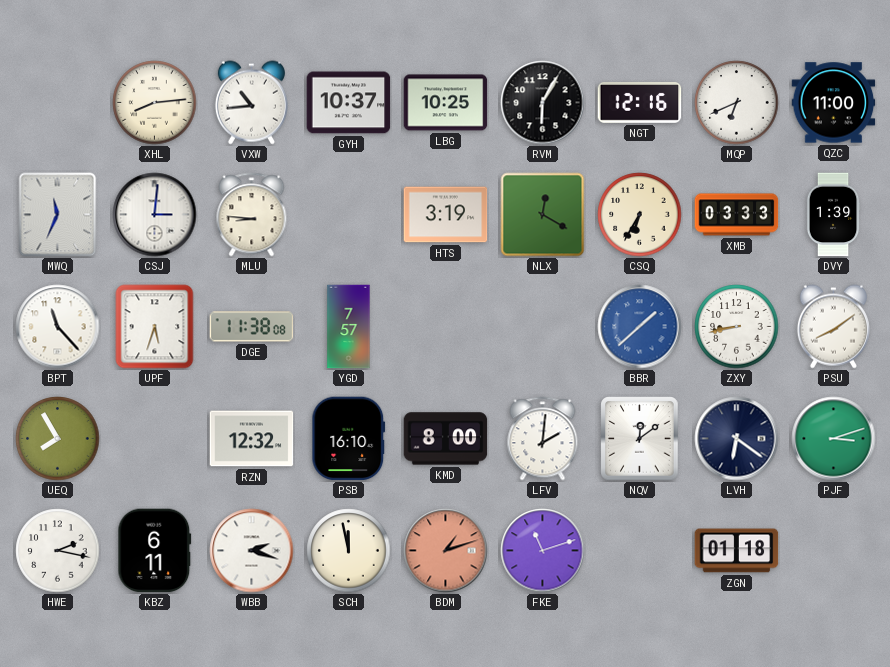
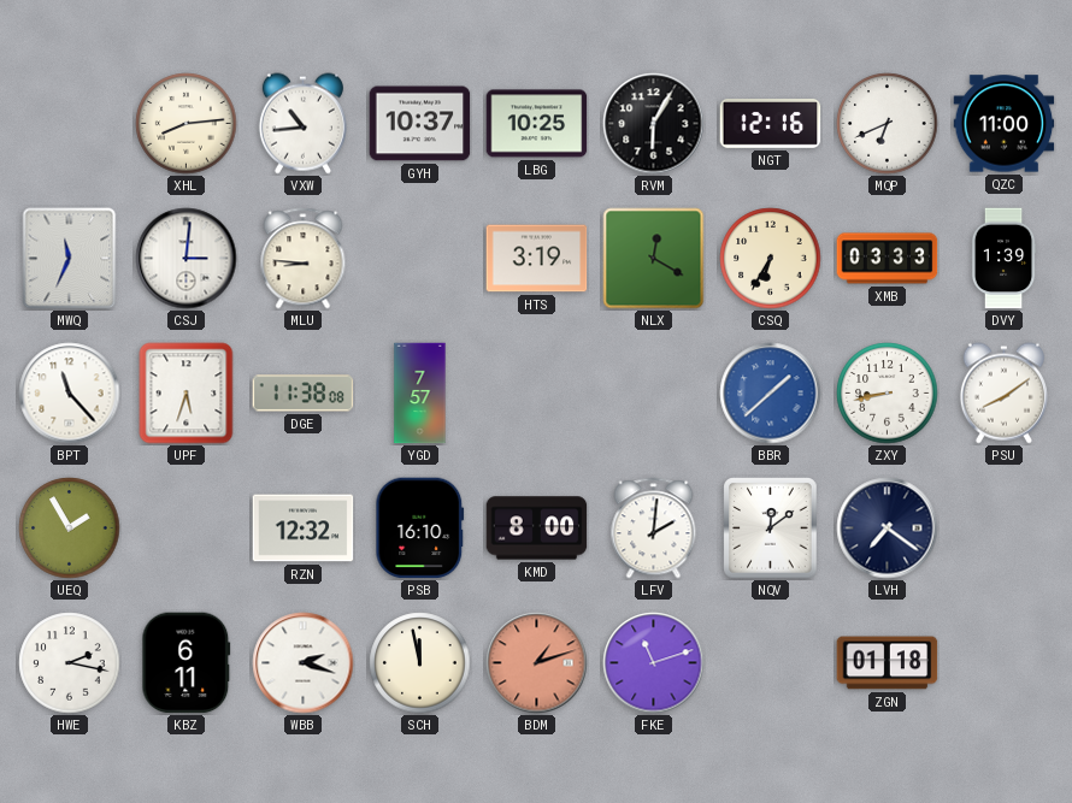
UEQ: 7:55 -> 1:55
LVH: 6:21 -> 7:21
PJF: 3:12 -> none
